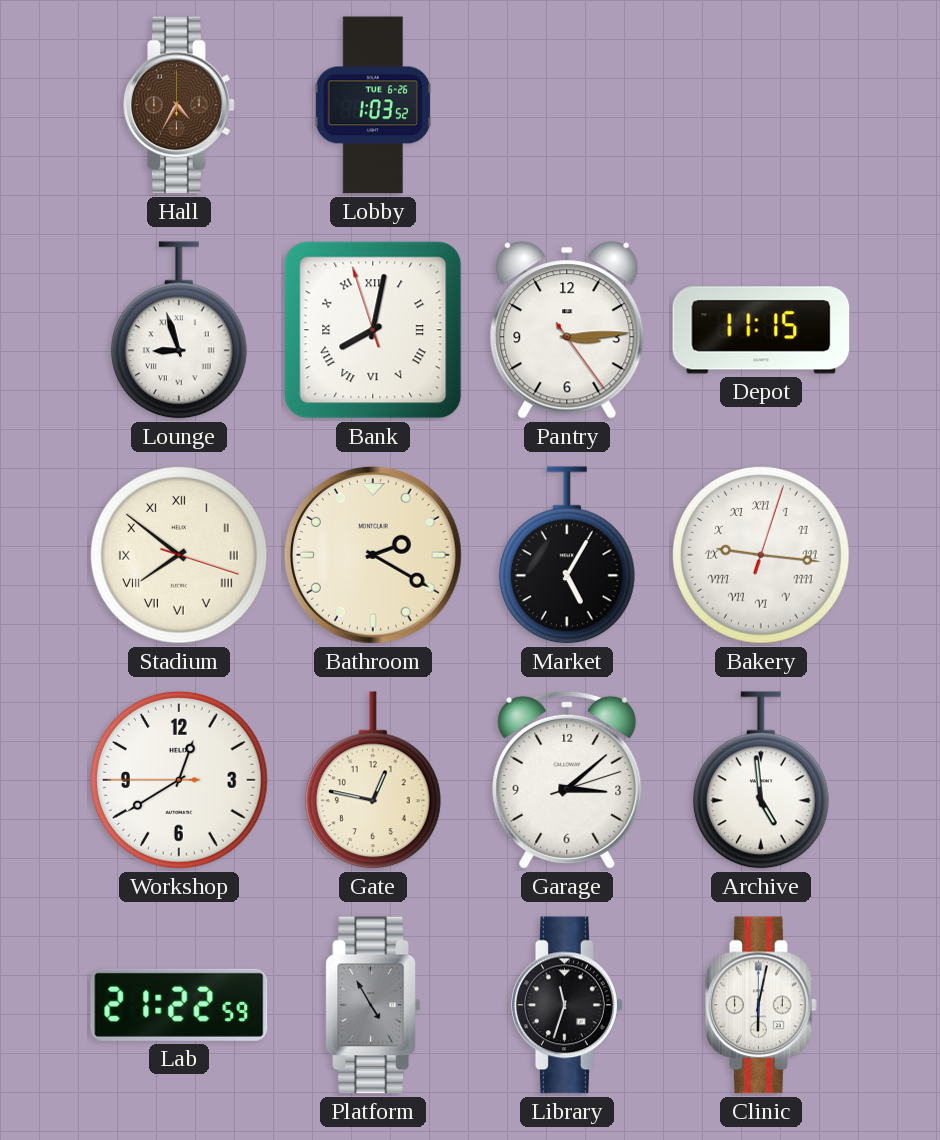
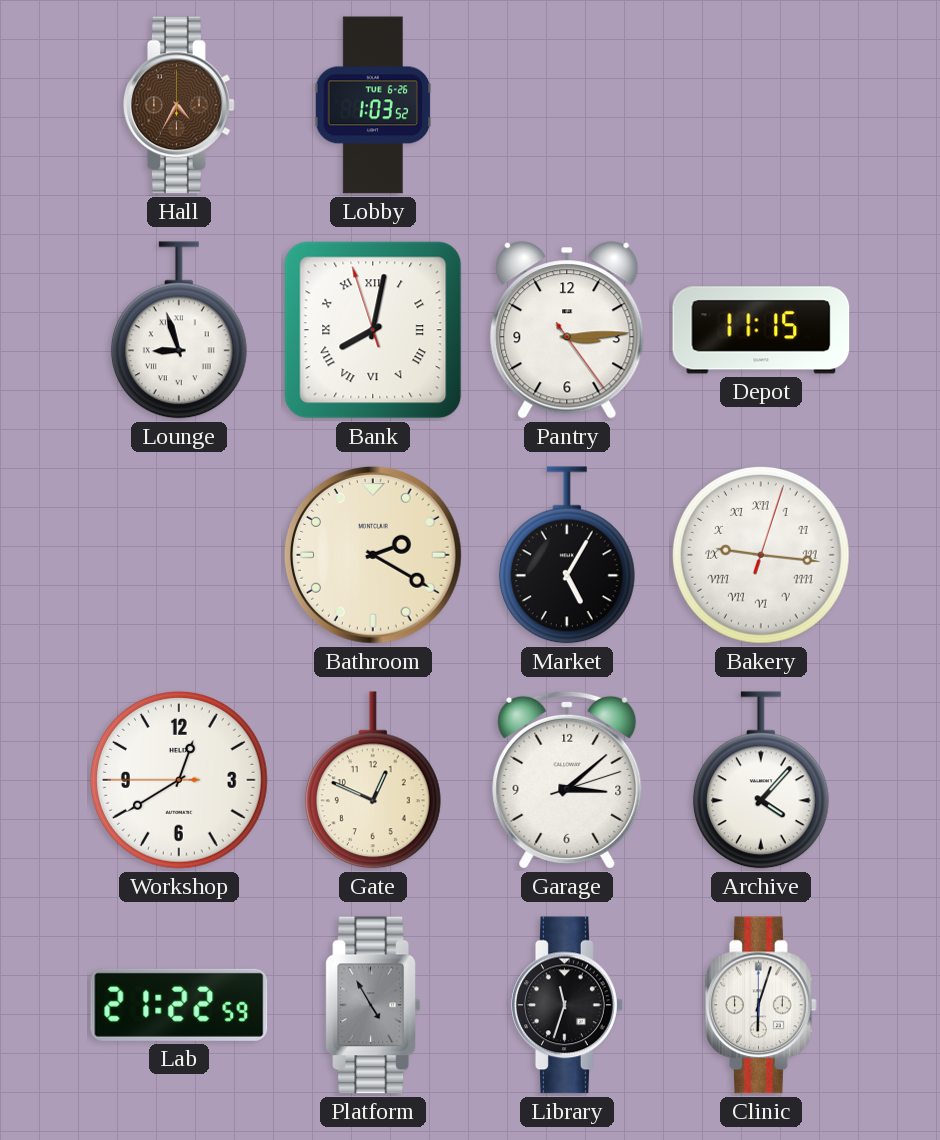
Stadium: 7:51 -> none
Gate: 12:47 -> 12:49
Archive: 4:59 -> 4:07
Clinic: 6:02 -> 6:03
